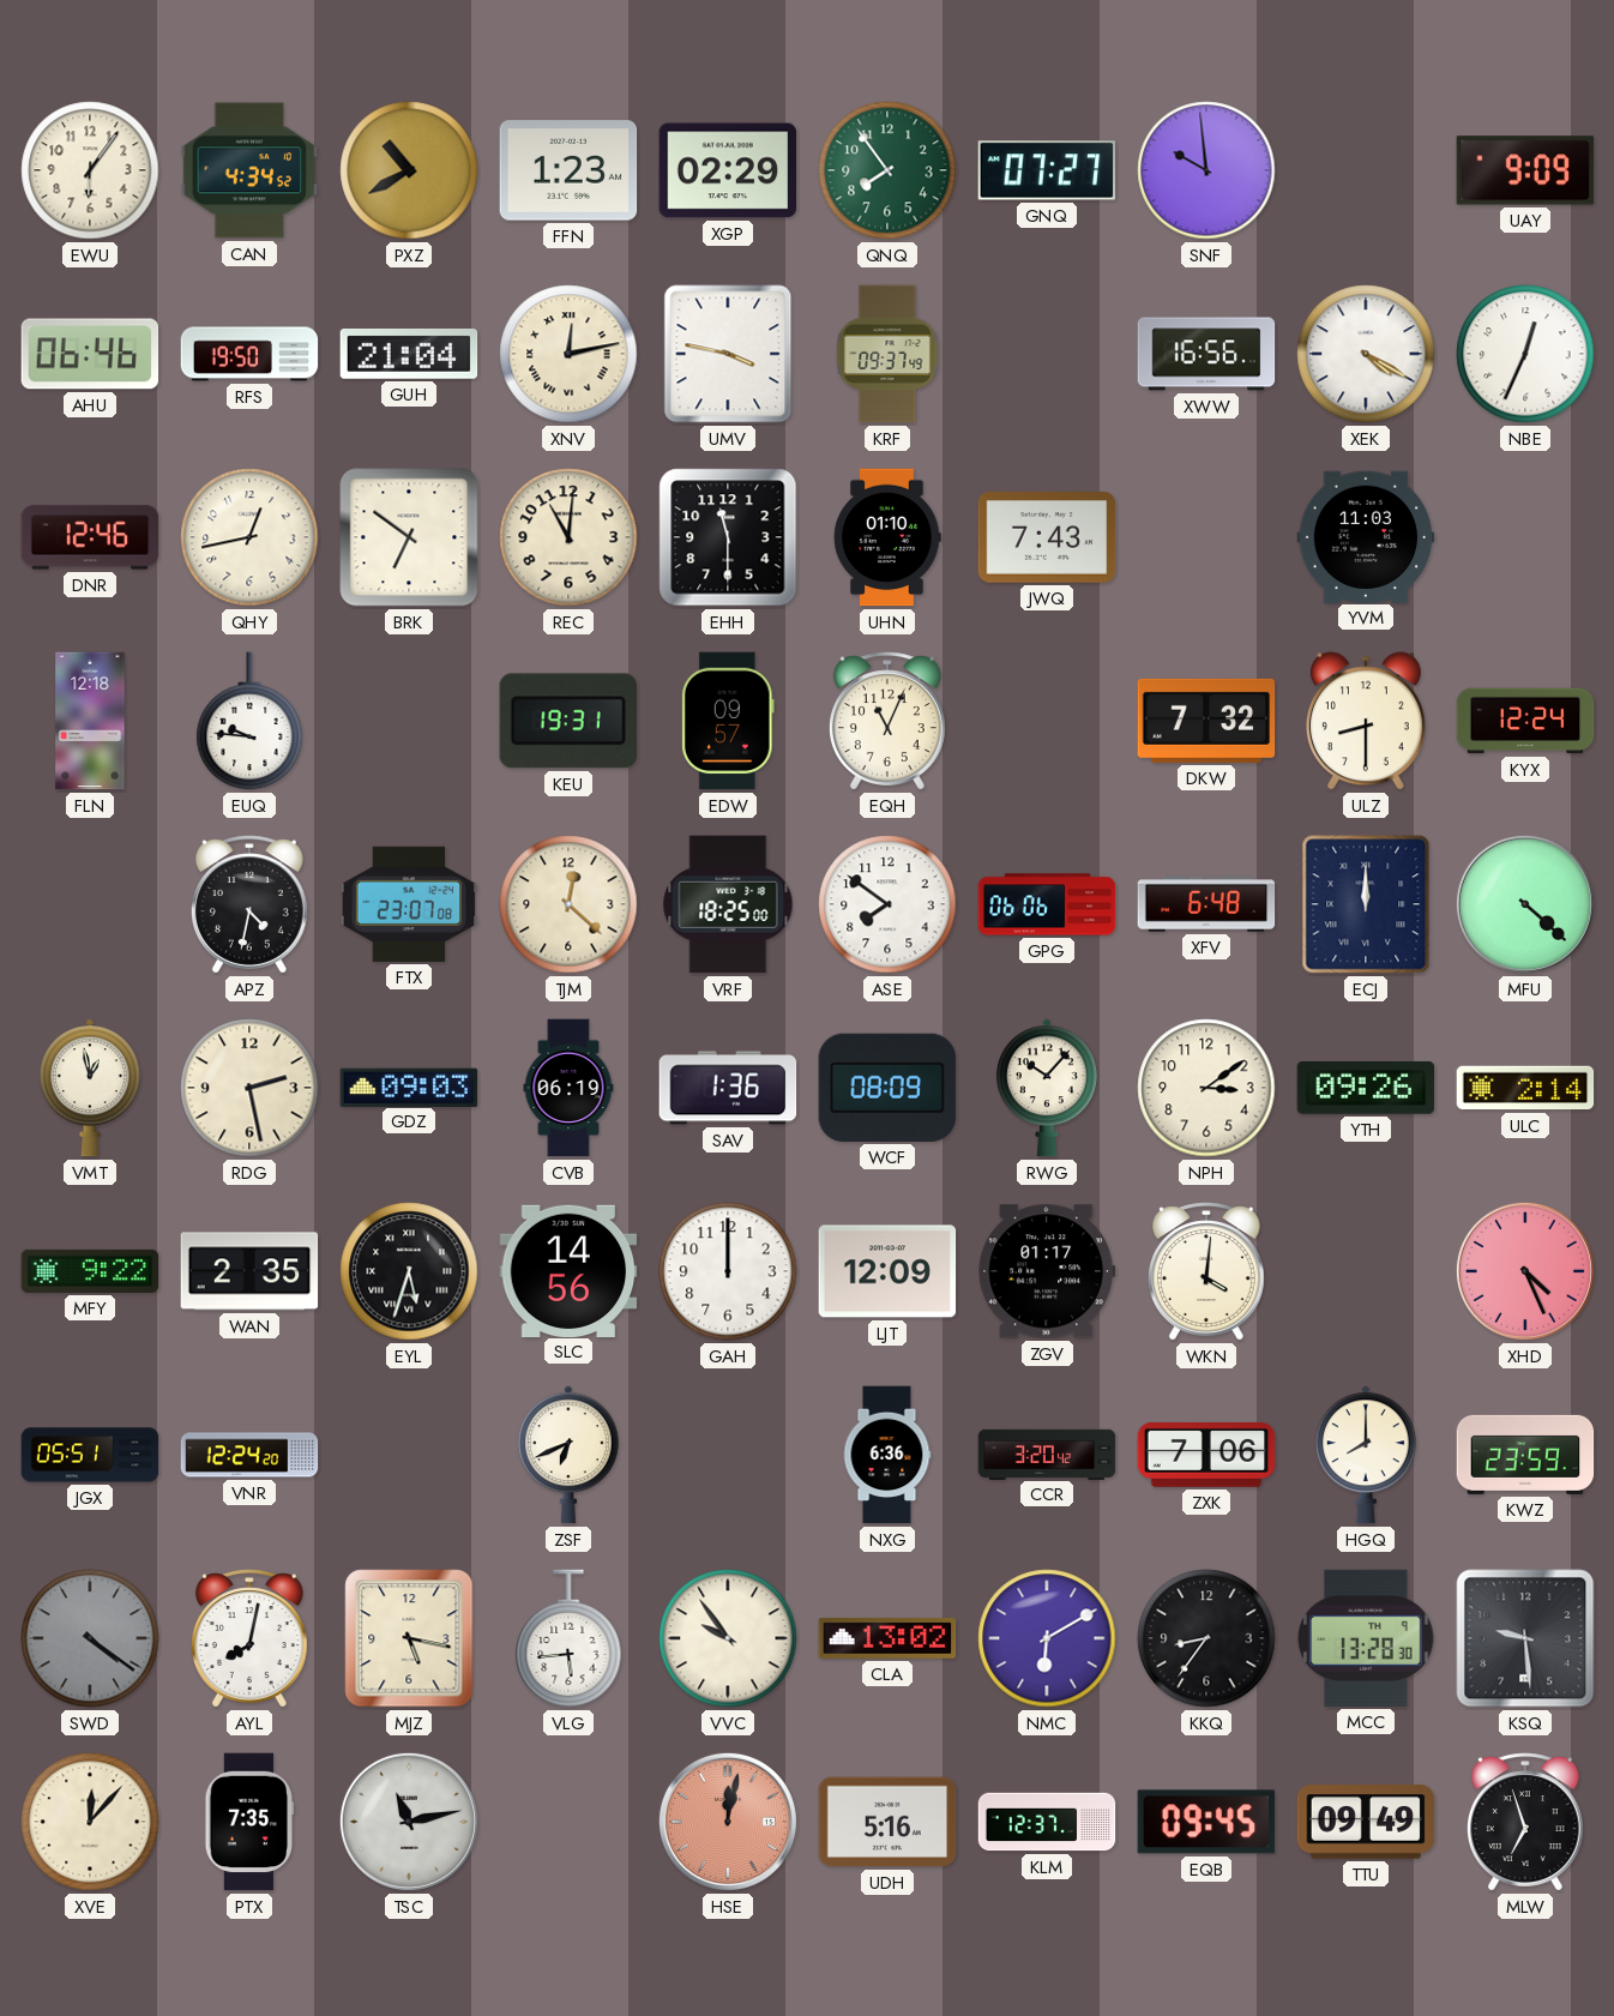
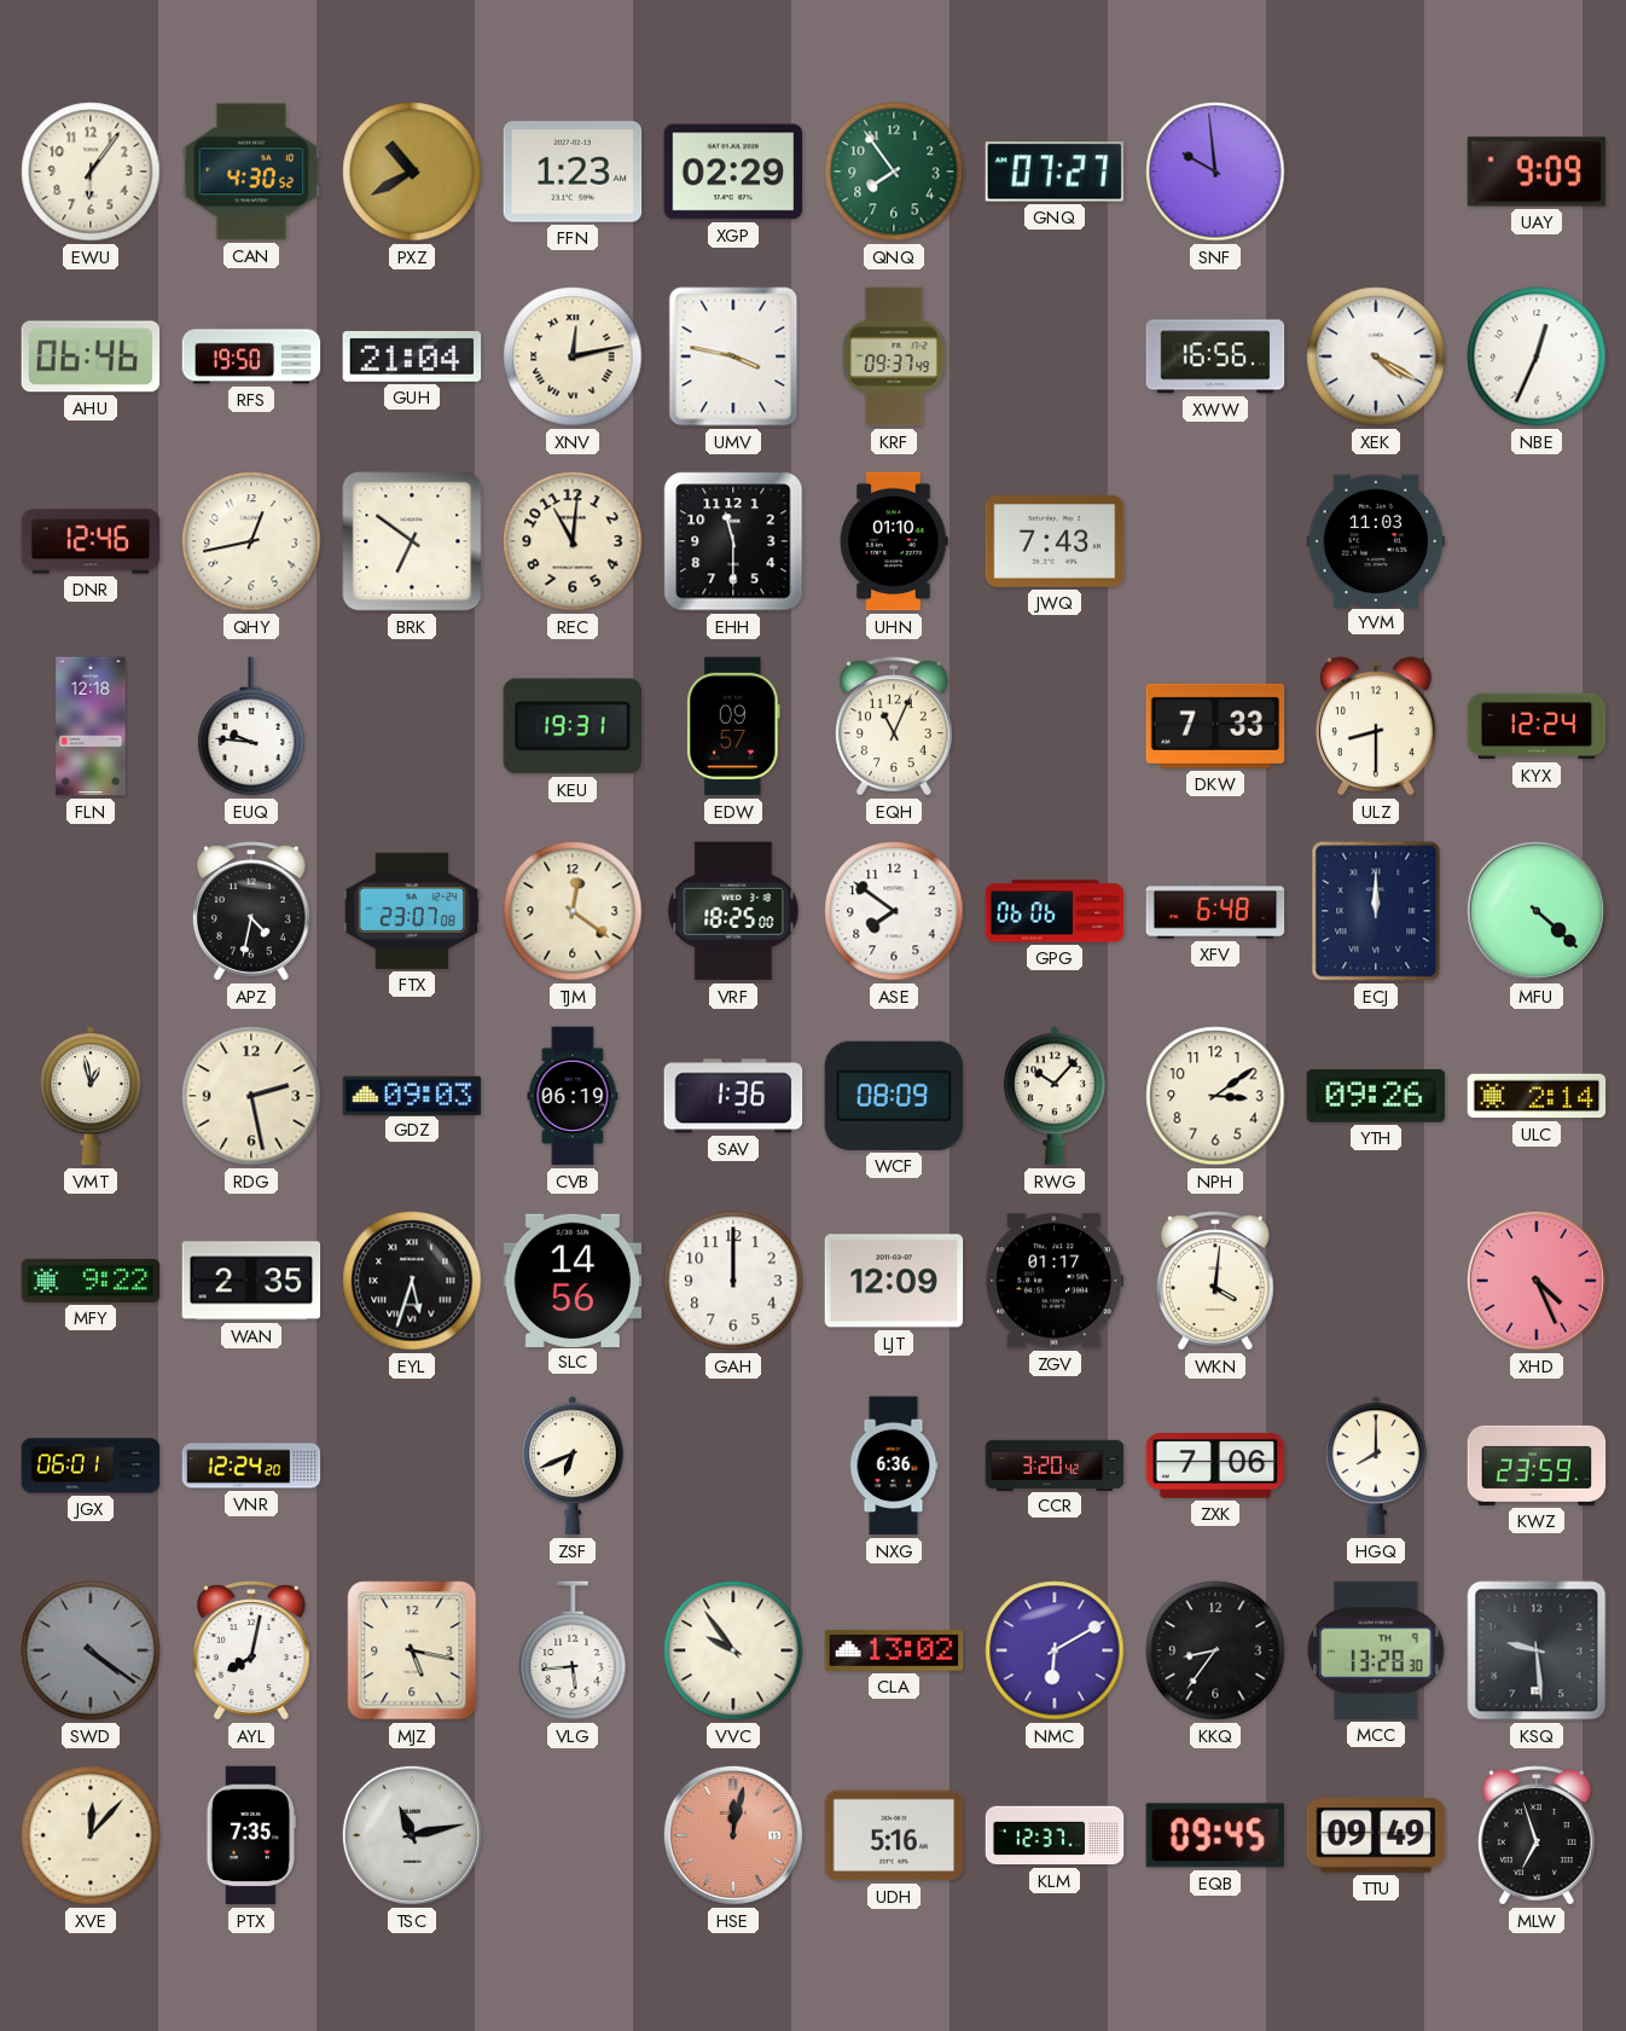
CAN: 4:34 -> 4:30
DKW: 7:32 -> 7:33
TJM: 12:22 -> 12:21
JGX: 05:51 -> 06:01
